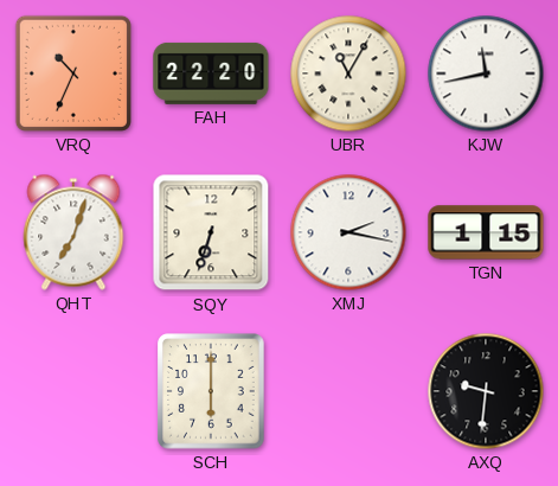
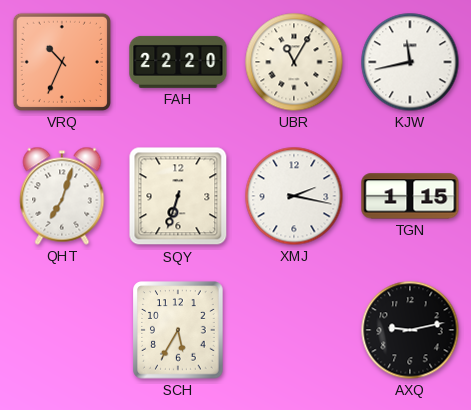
SCH: 6:00 -> 5:35
AXQ: 9:31 -> 9:13
